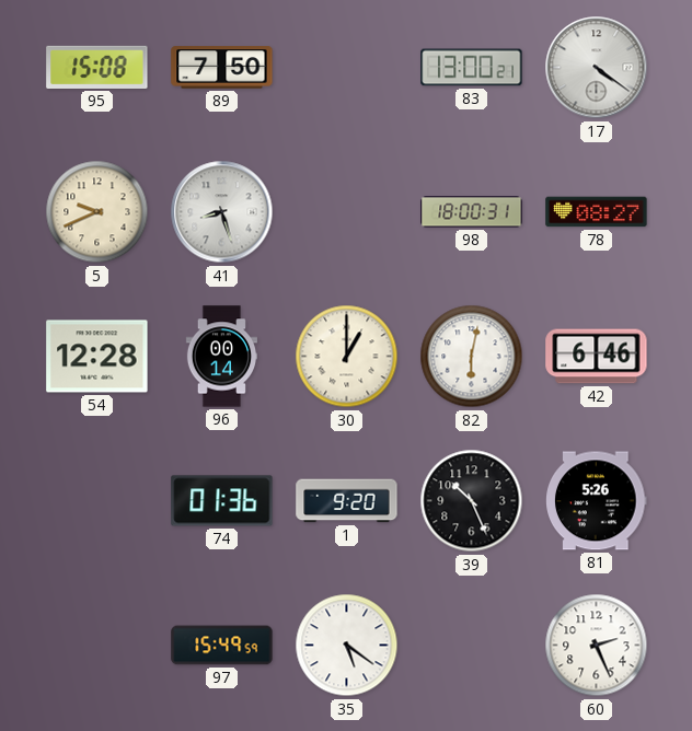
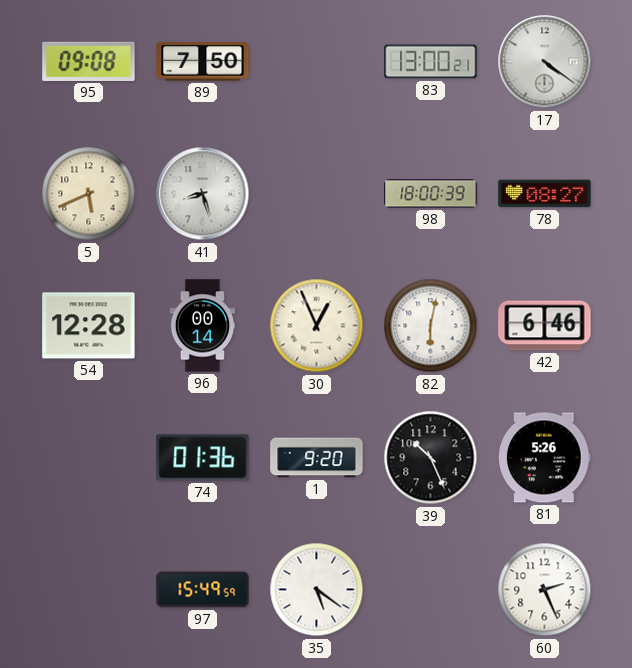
95: 15:08 -> 09:08
5: 9:41 -> 5:41
98: 18:00:31 -> 18:00:39
30: 1:00 -> 12:56
